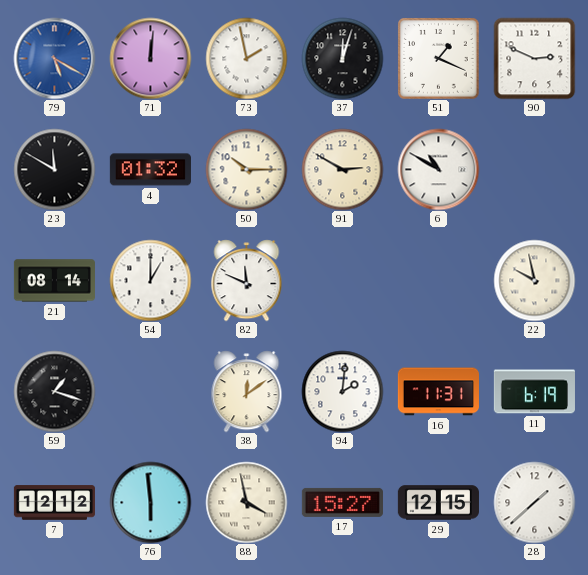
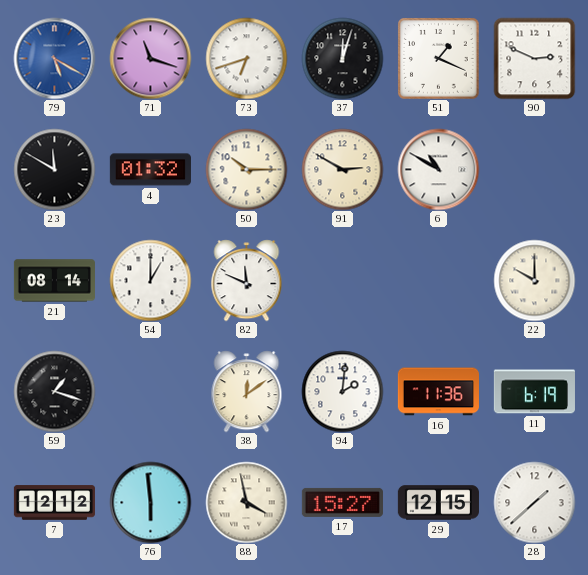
71: 12:01 -> 11:18
73: 1:58 -> 6:42
22: 9:58 -> 10:00
16: 11:31 -> 11:36
